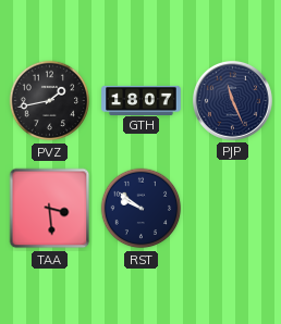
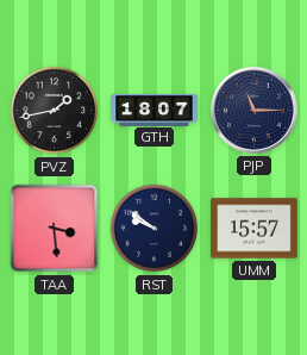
PJP: 11:26 -> 11:15
UMM: none -> 15:57
